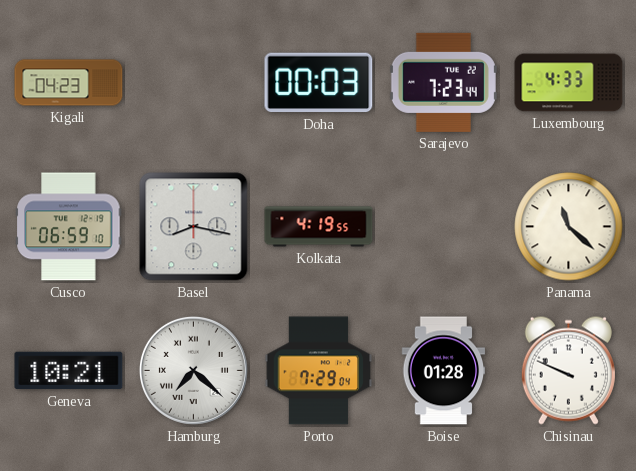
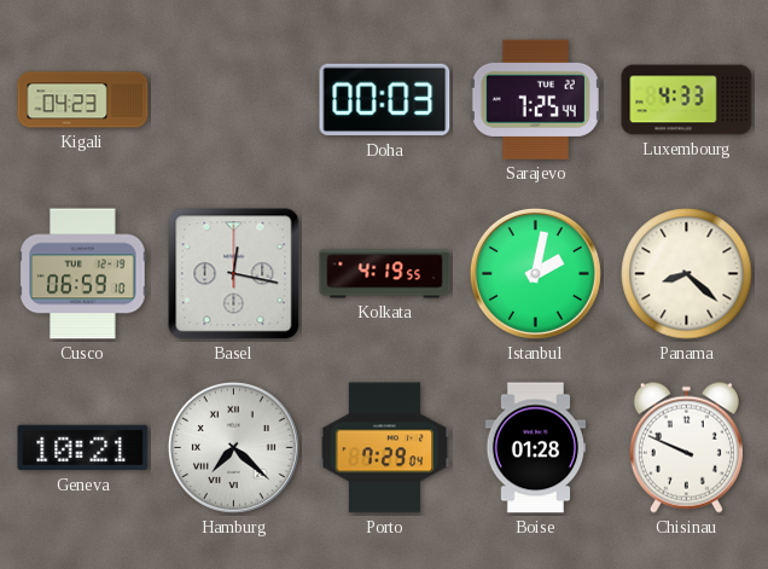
Sarajevo: 7:23 -> 7:25
Basel: 8:17 -> 12:17
Istanbul: none -> 2:02
Panama: 11:22 -> 8:22
